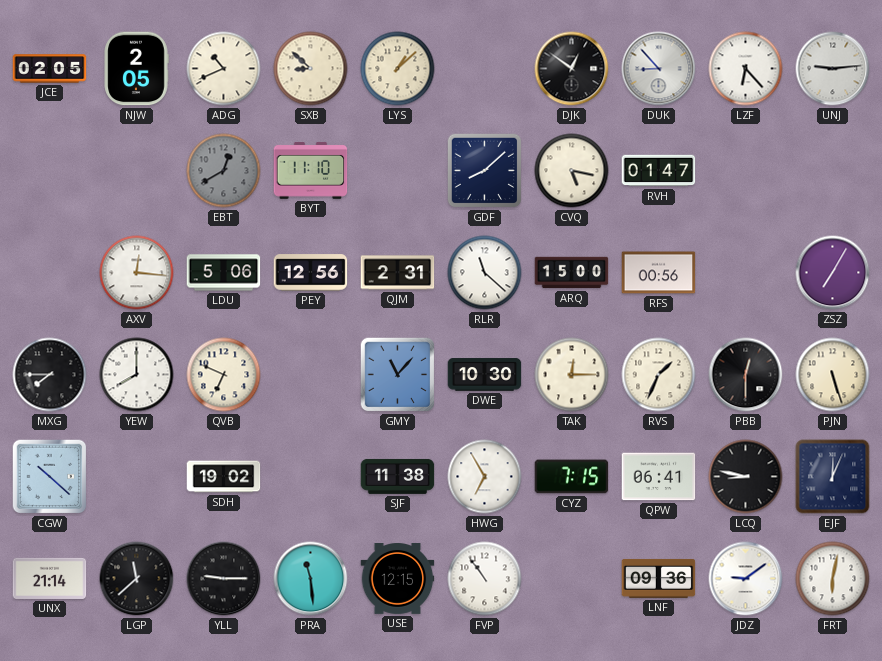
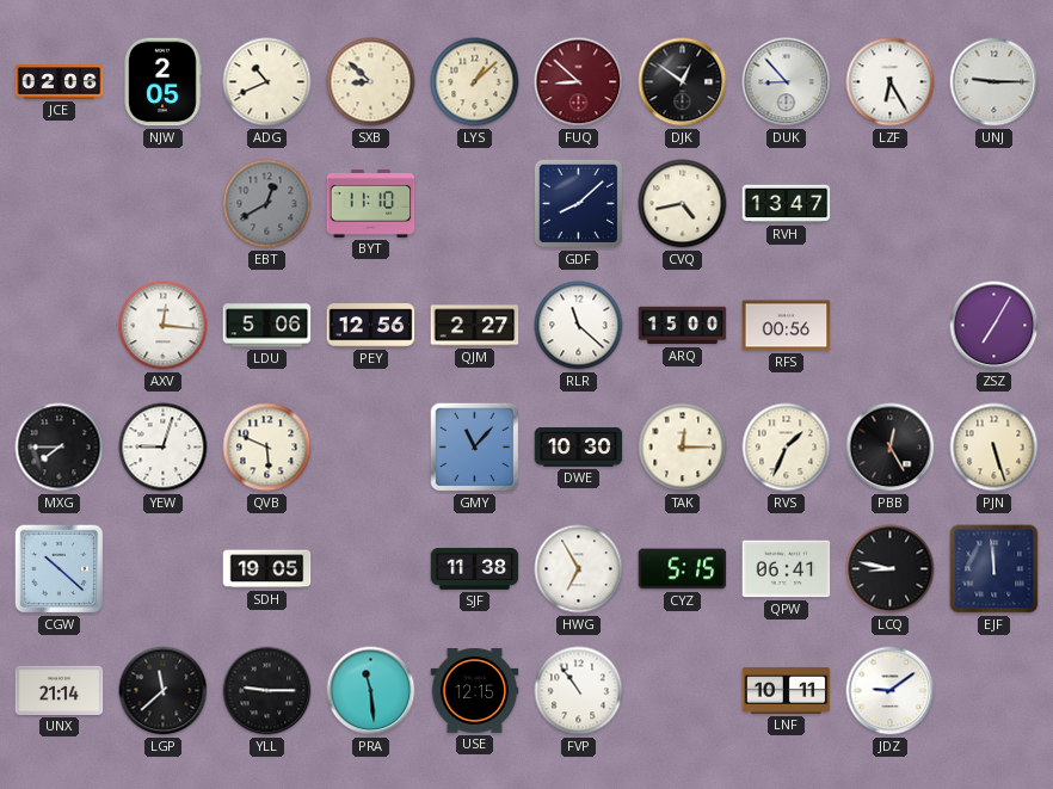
JCE: 02:05 -> 02:06
FUQ: none -> 8:52
LZF: 6:23 -> 6:25
UNJ: 9:14 -> 9:15
CVQ: 5:17 -> 4:43
RVH: 01:47 -> 13:47
QJM: 2:31 -> 2:27
YEW: 8:00 -> 9:03
QVB: 6:49 -> 5:49
PBB: 12:30 -> 12:25
SDH: 19:02 -> 19:05
CYZ: 7:15 -> 5:15
EJF: 12:04 -> 11:59
LNF: 09:36 -> 10:11
FRT: 6:02 -> none
